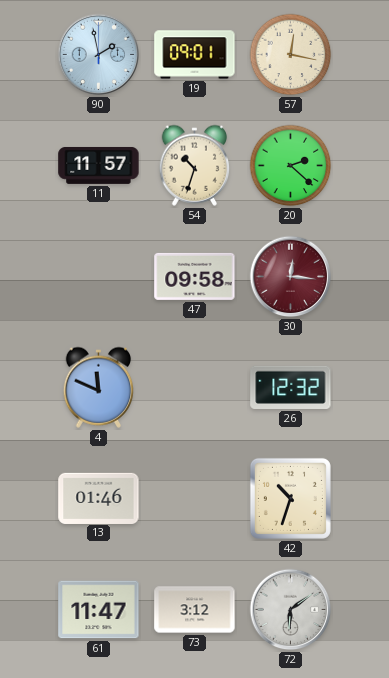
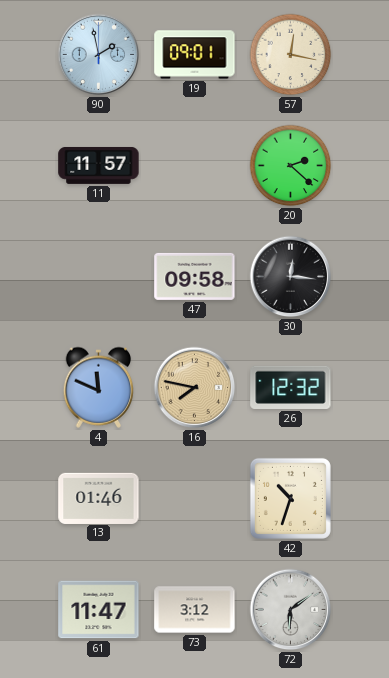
54: 10:33 -> none
30 dial: burgundy -> black
16: none -> 7:47
